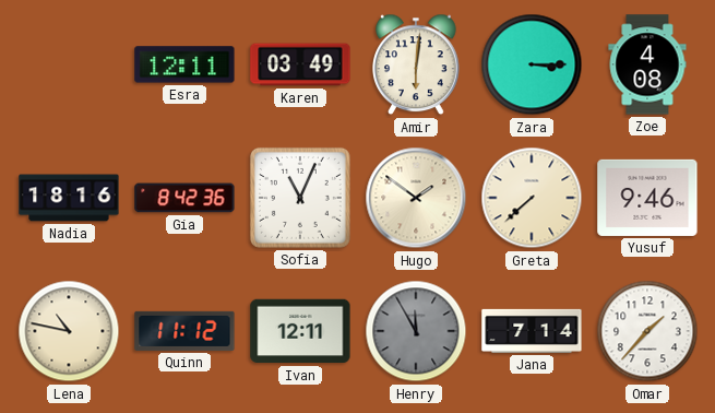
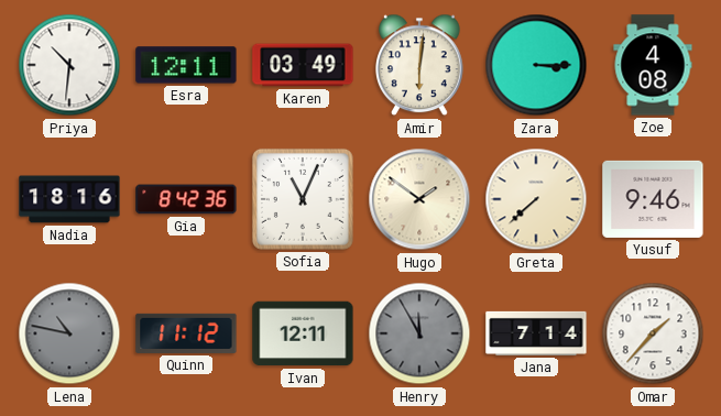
Priya: none -> 10:31
Lena dial: cream -> grey
